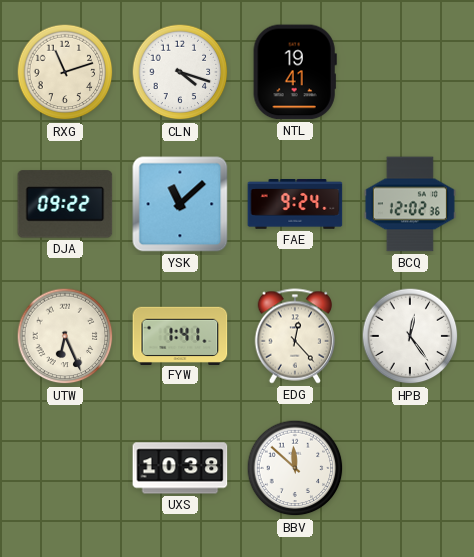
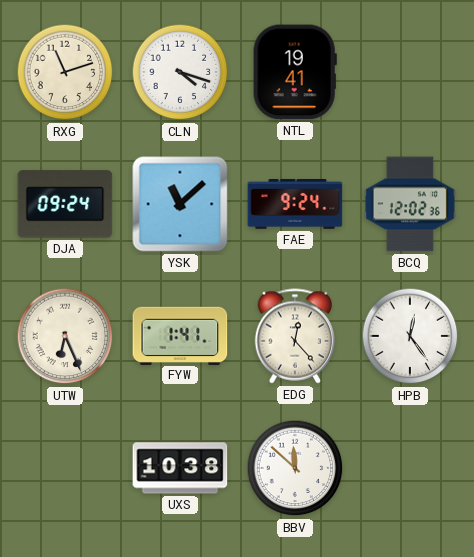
DJA: 09:22 -> 09:24
